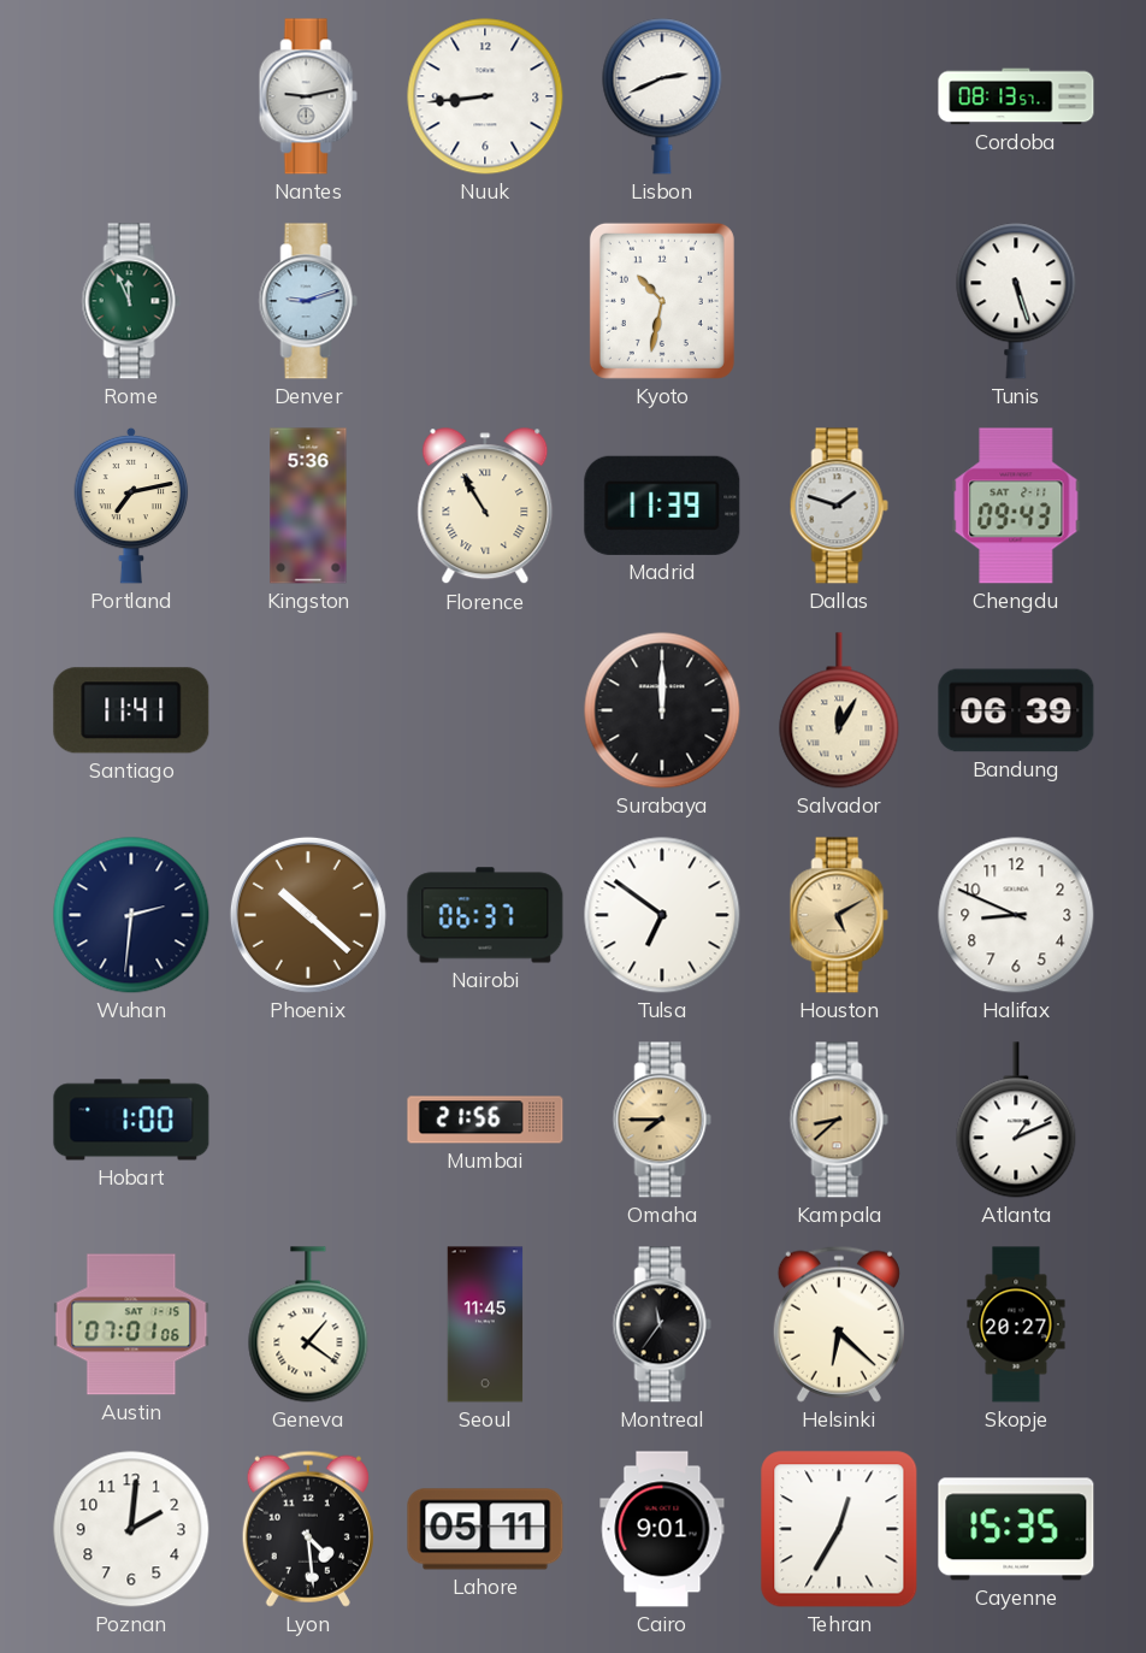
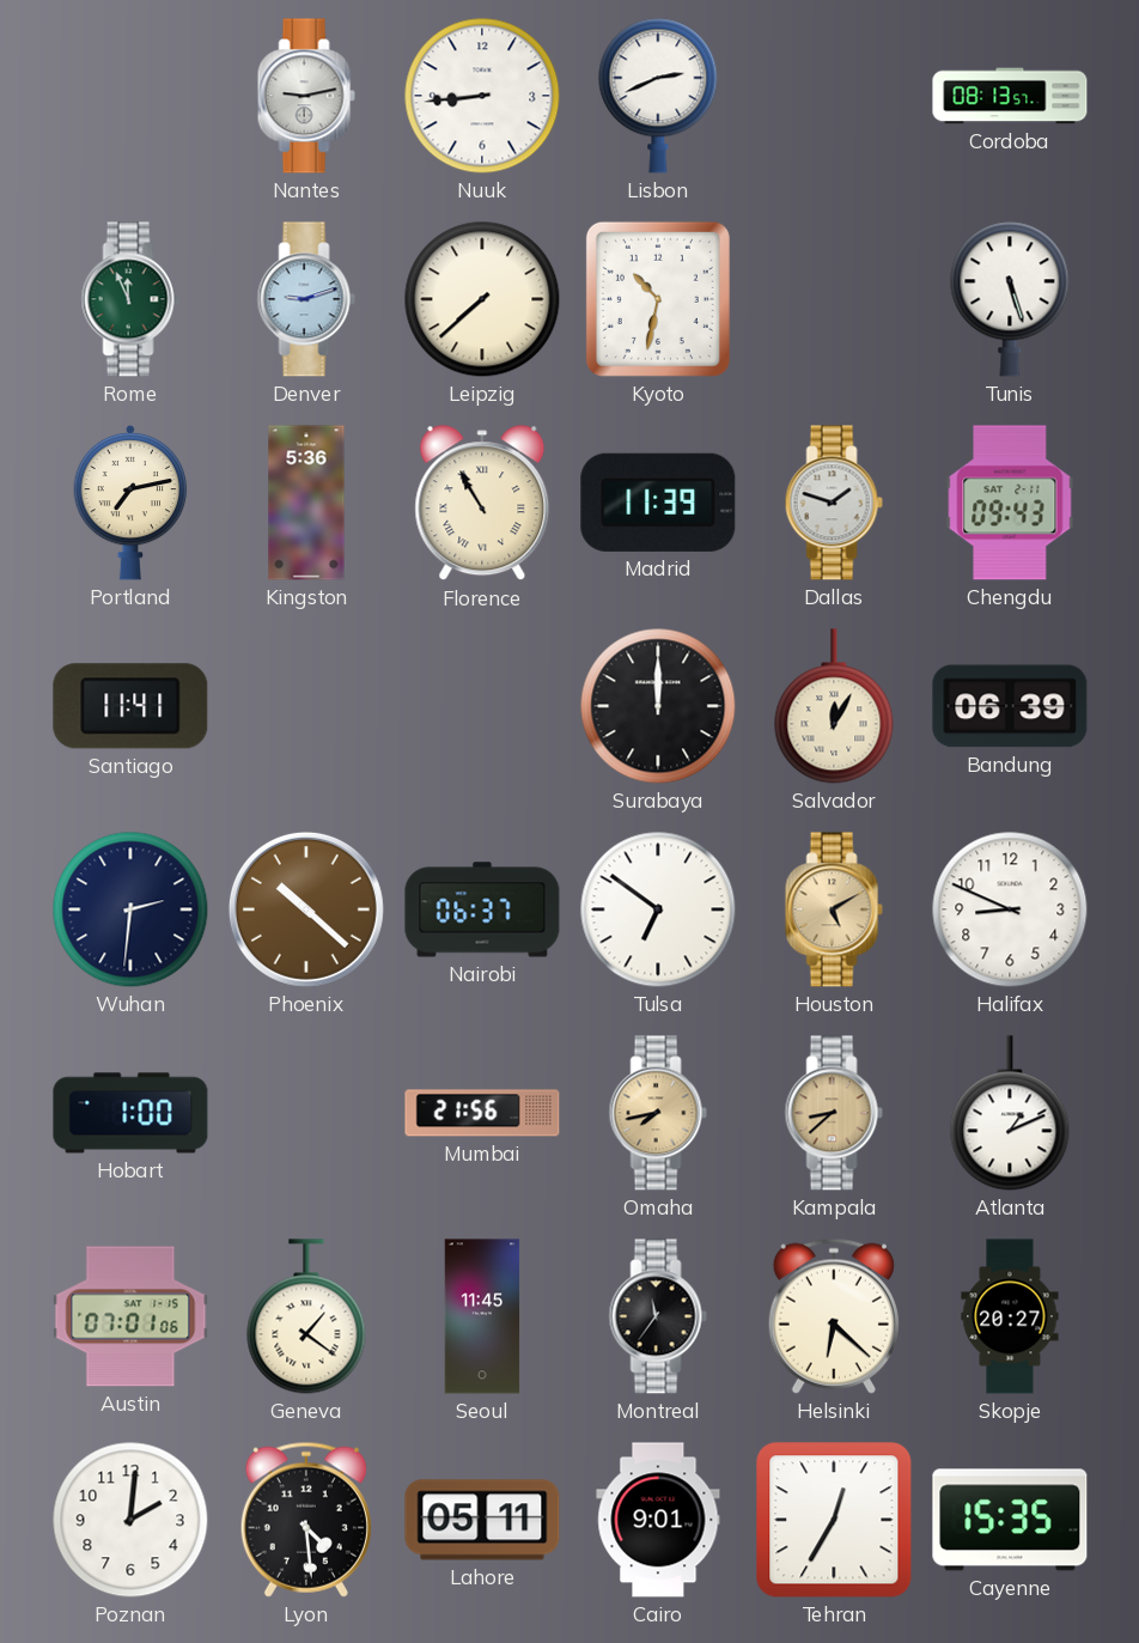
Leipzig: none -> 7:38
Omaha: 7:45 -> 7:43
